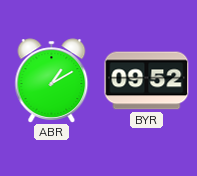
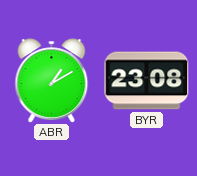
BYR: 09:52 -> 23:08
